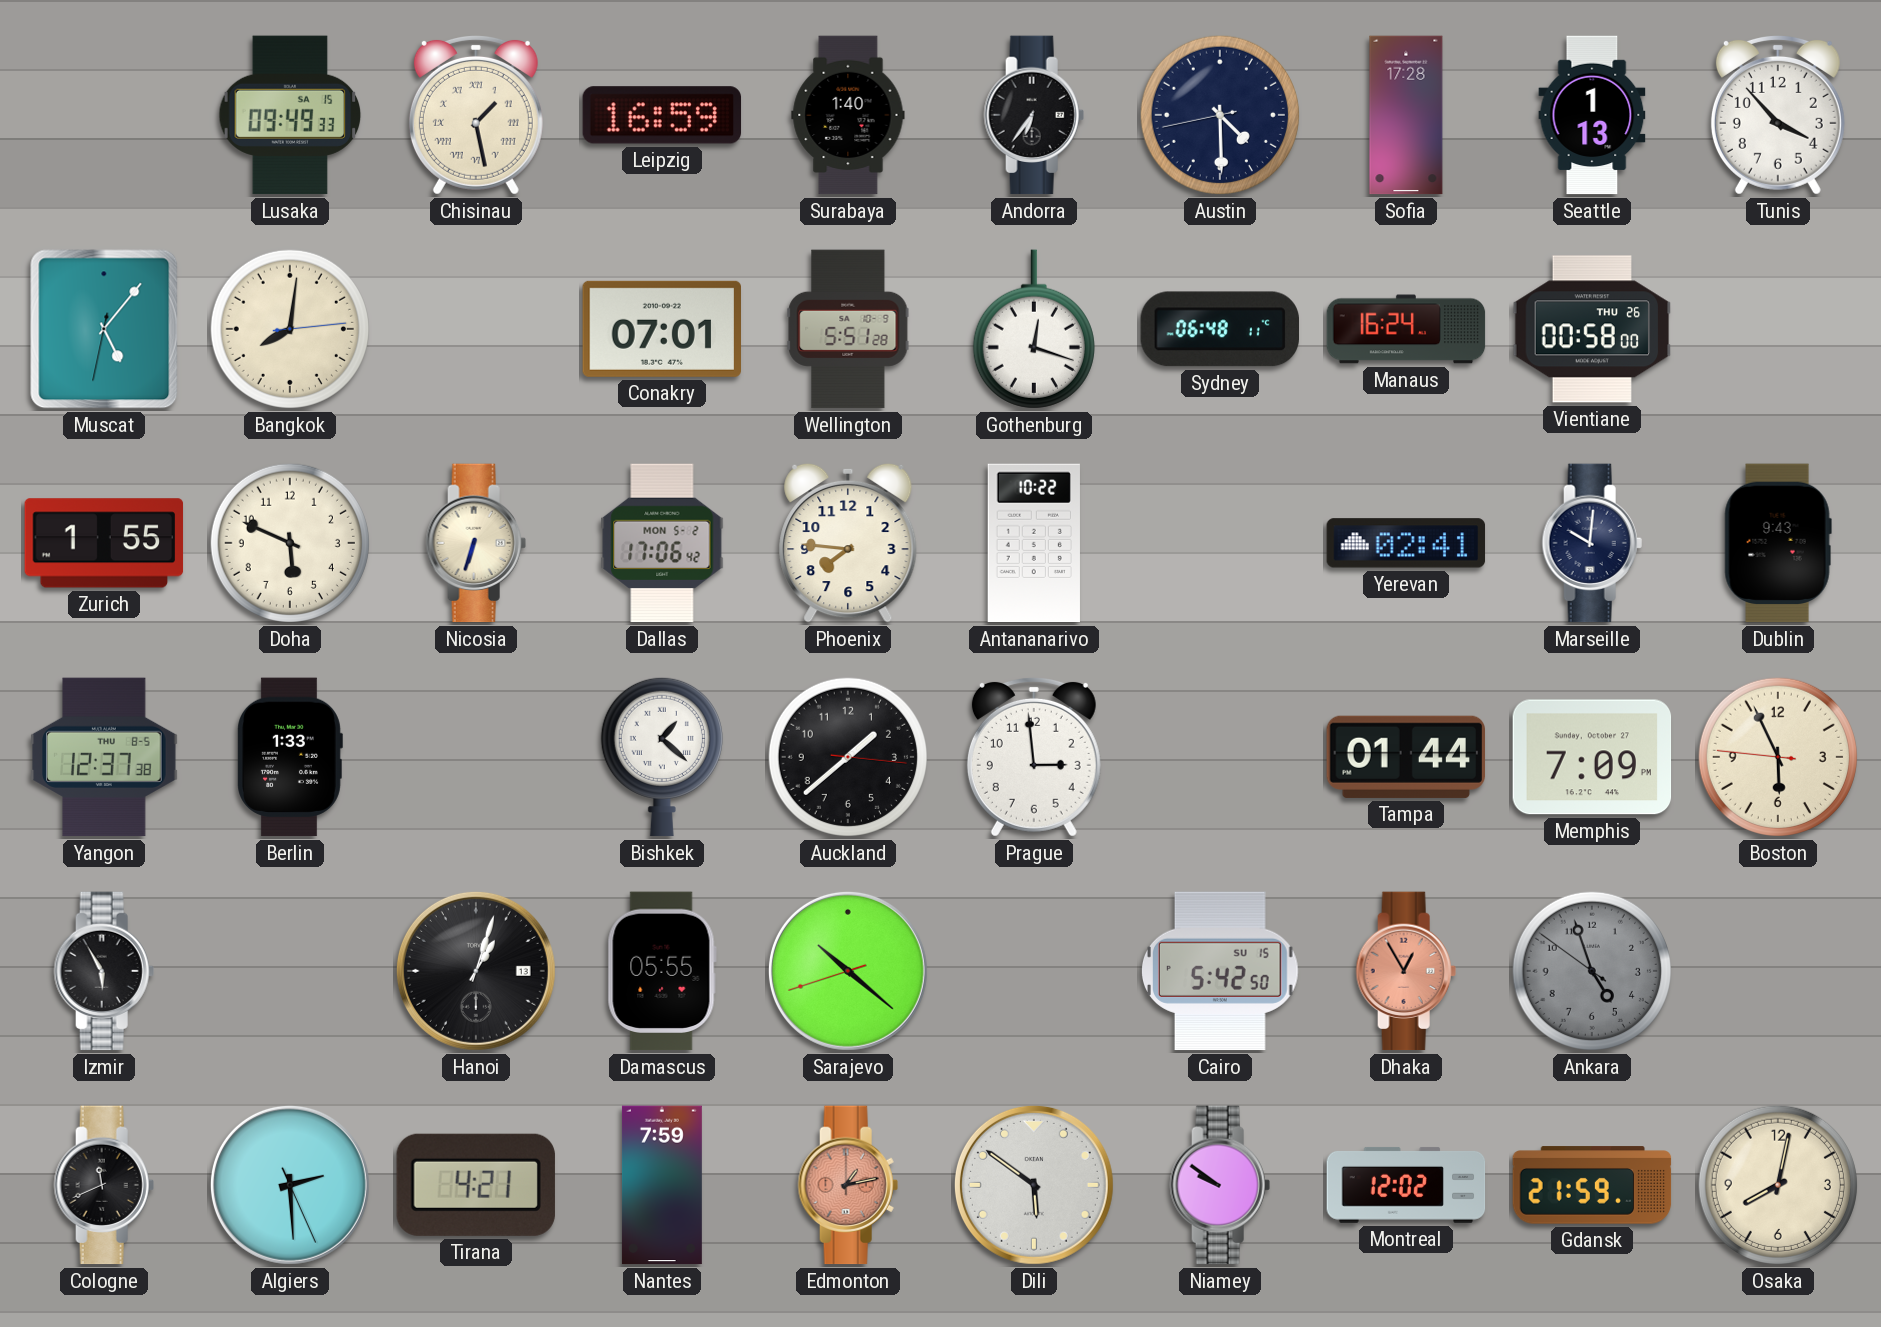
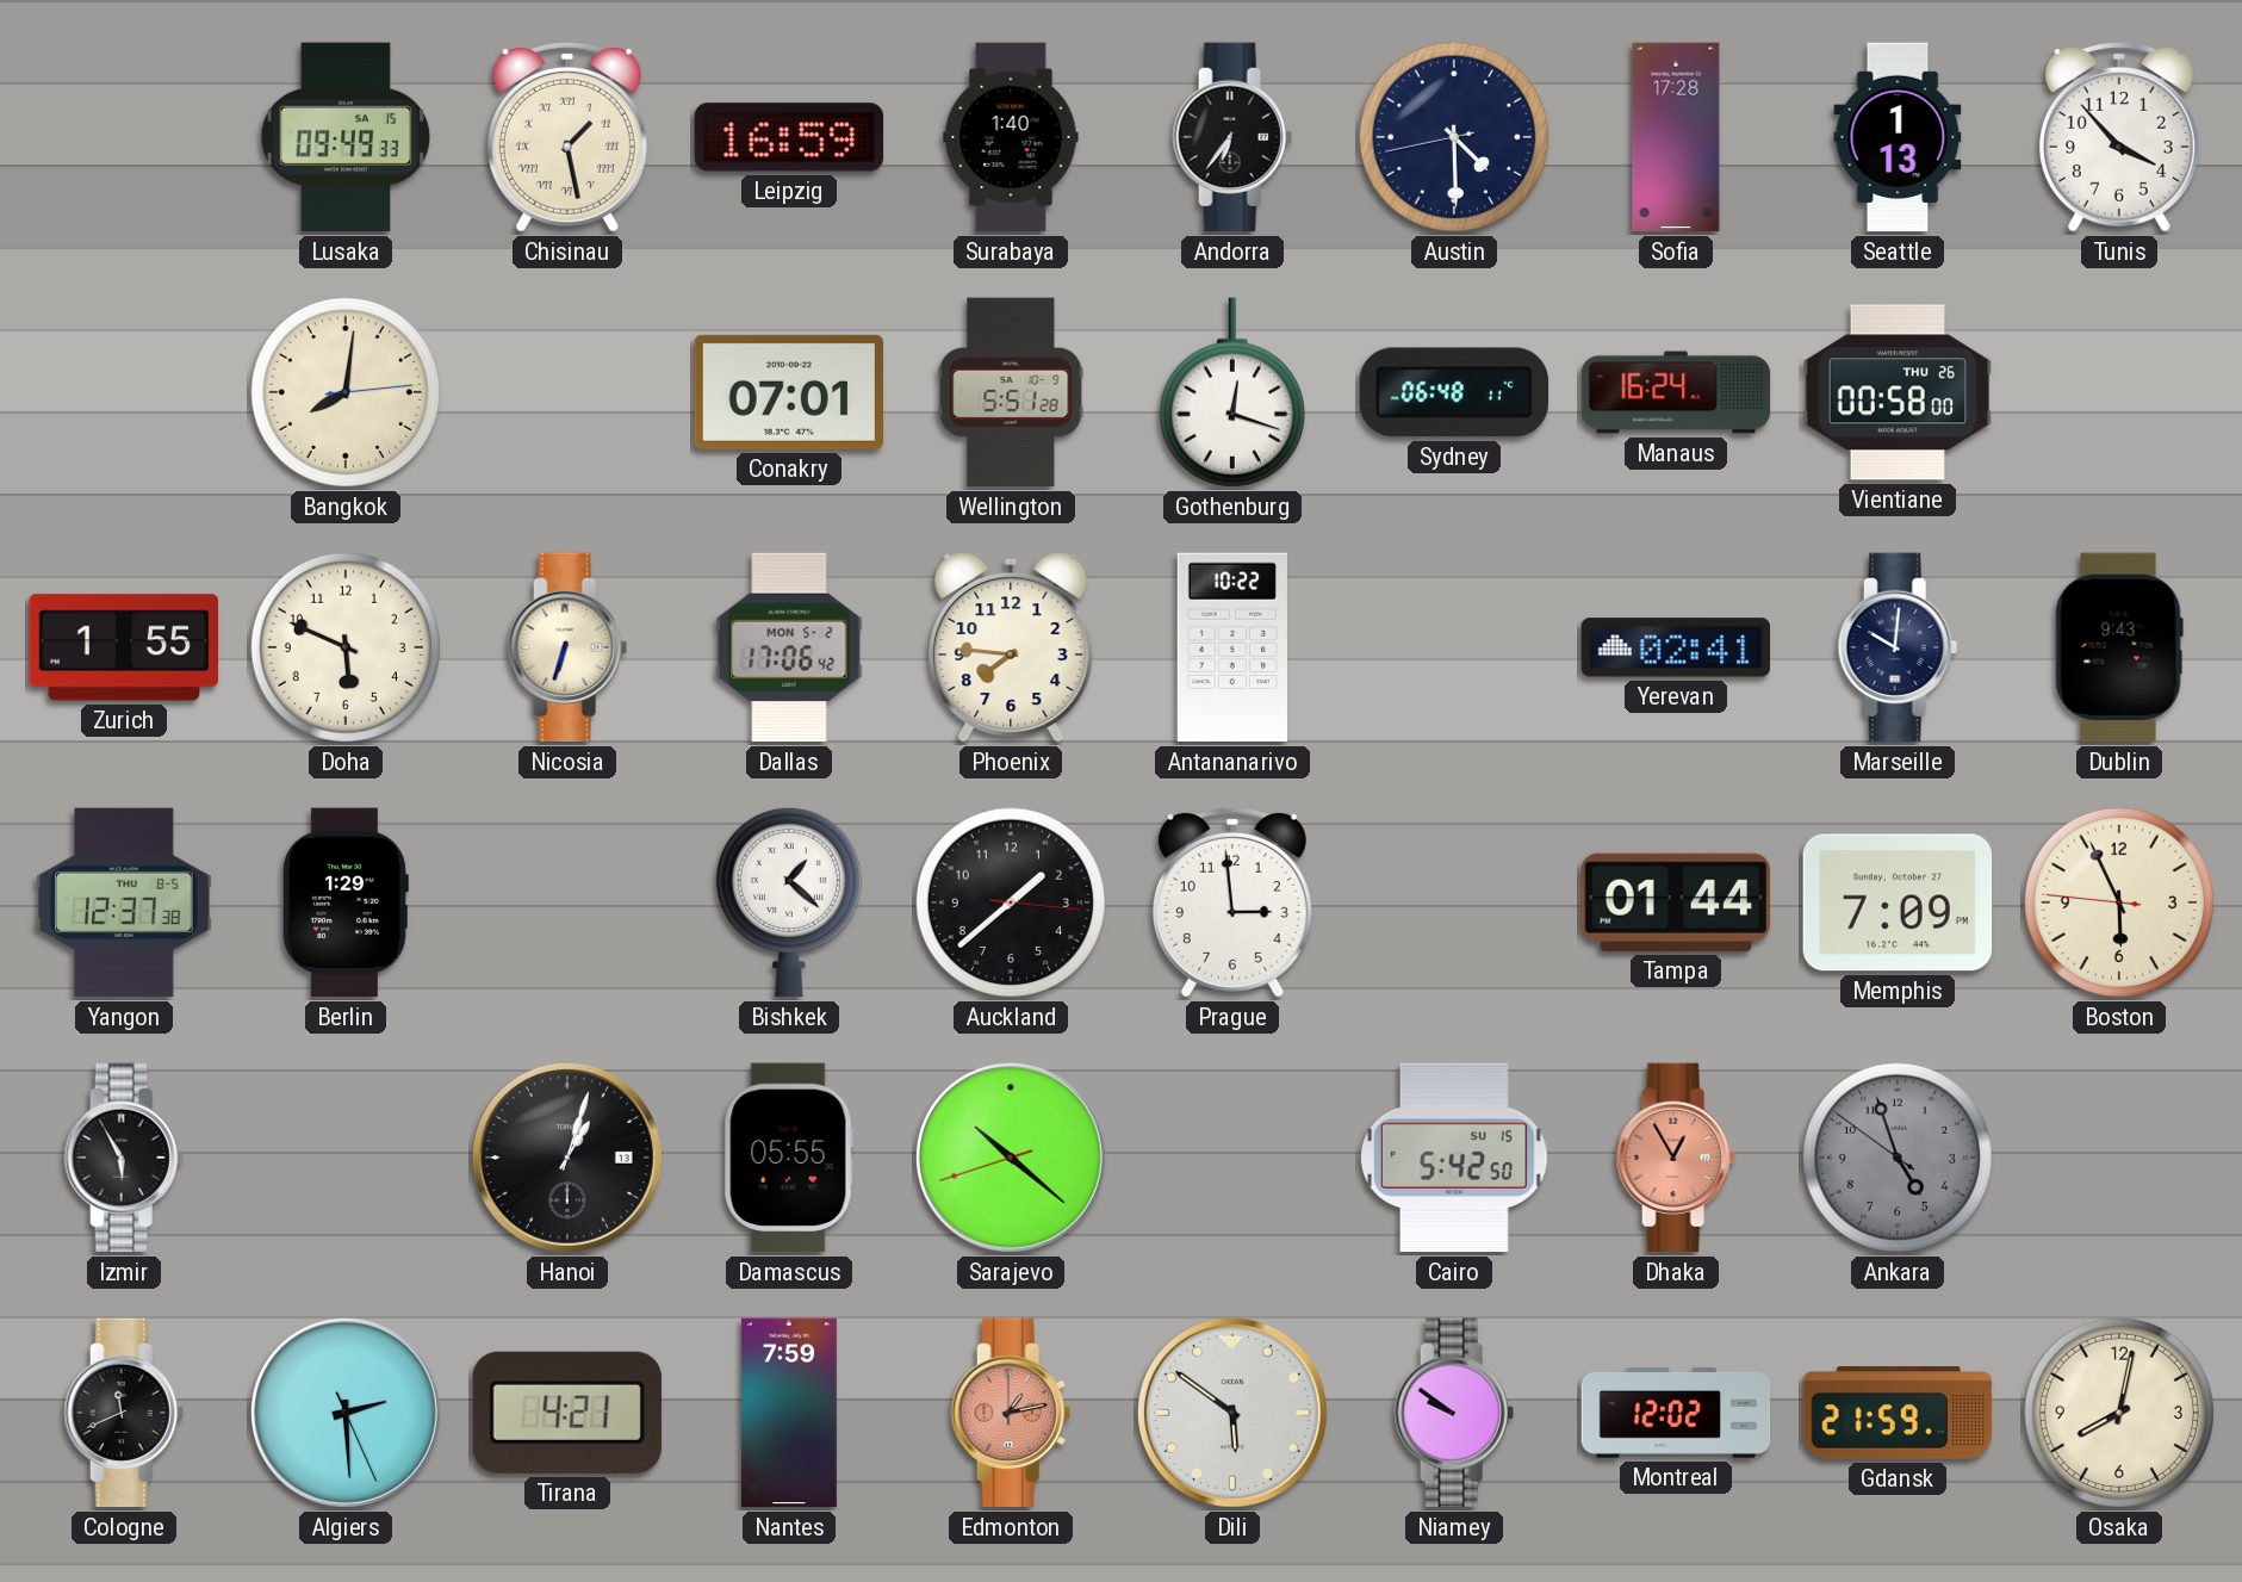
Muscat: 5:06 -> none
Berlin: 1:33 -> 1:29
